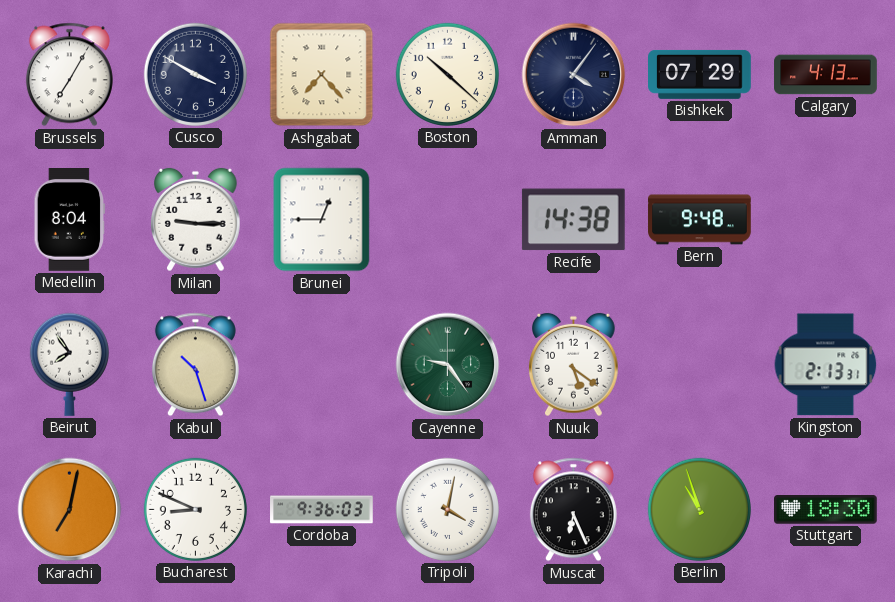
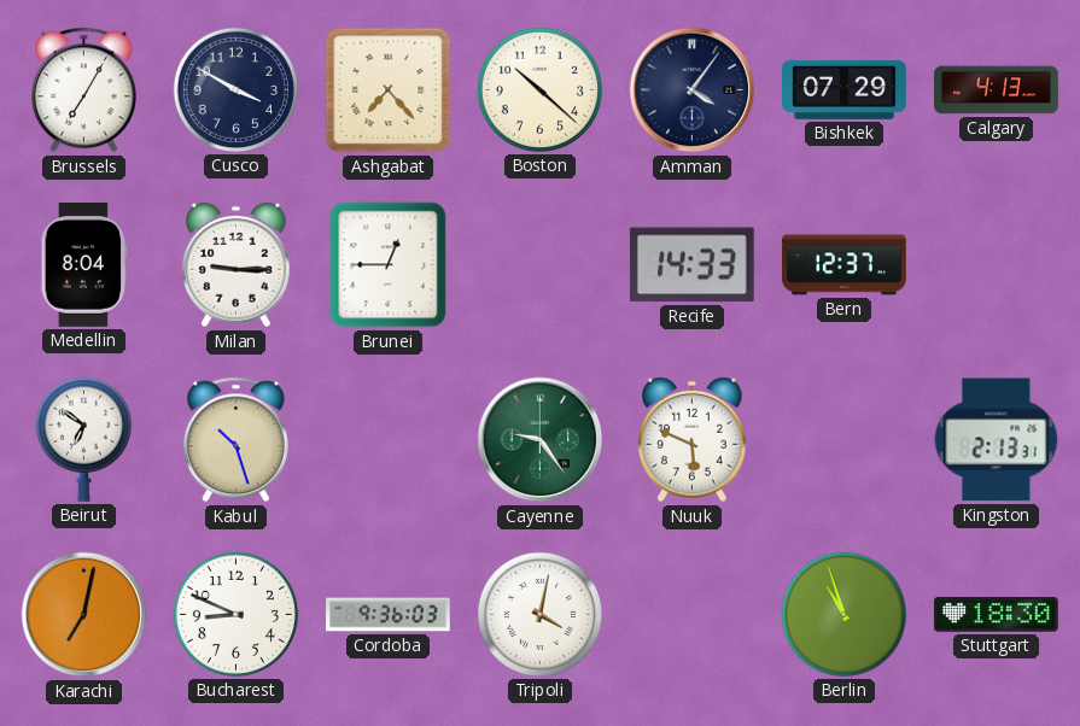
Recife: 14:38 -> 14:33
Bern: 9:48 -> 12:37
Beirut: 7:54 -> 6:51
Nuuk: 5:21 -> 5:49
Muscat: 6:26 -> none
